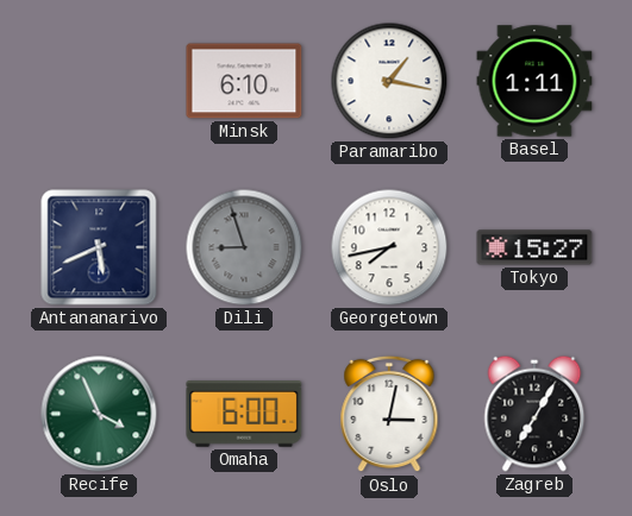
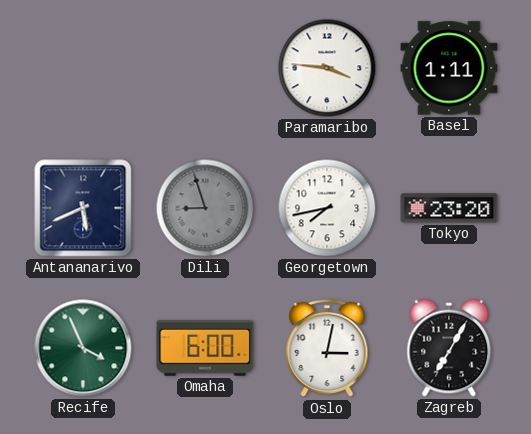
Minsk: 6:10 -> none
Paramaribo: 1:17 -> 3:46
Tokyo: 15:27 -> 23:20
